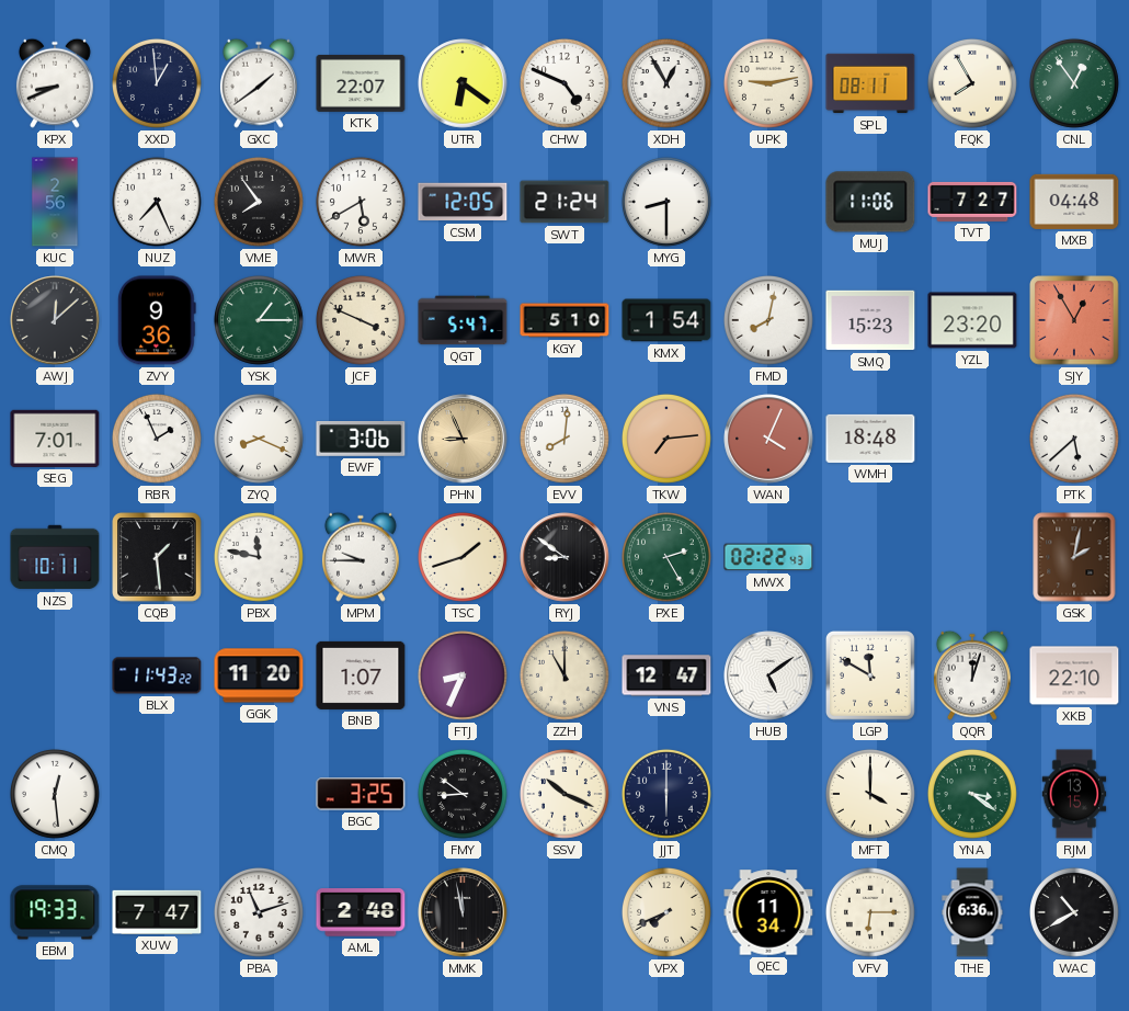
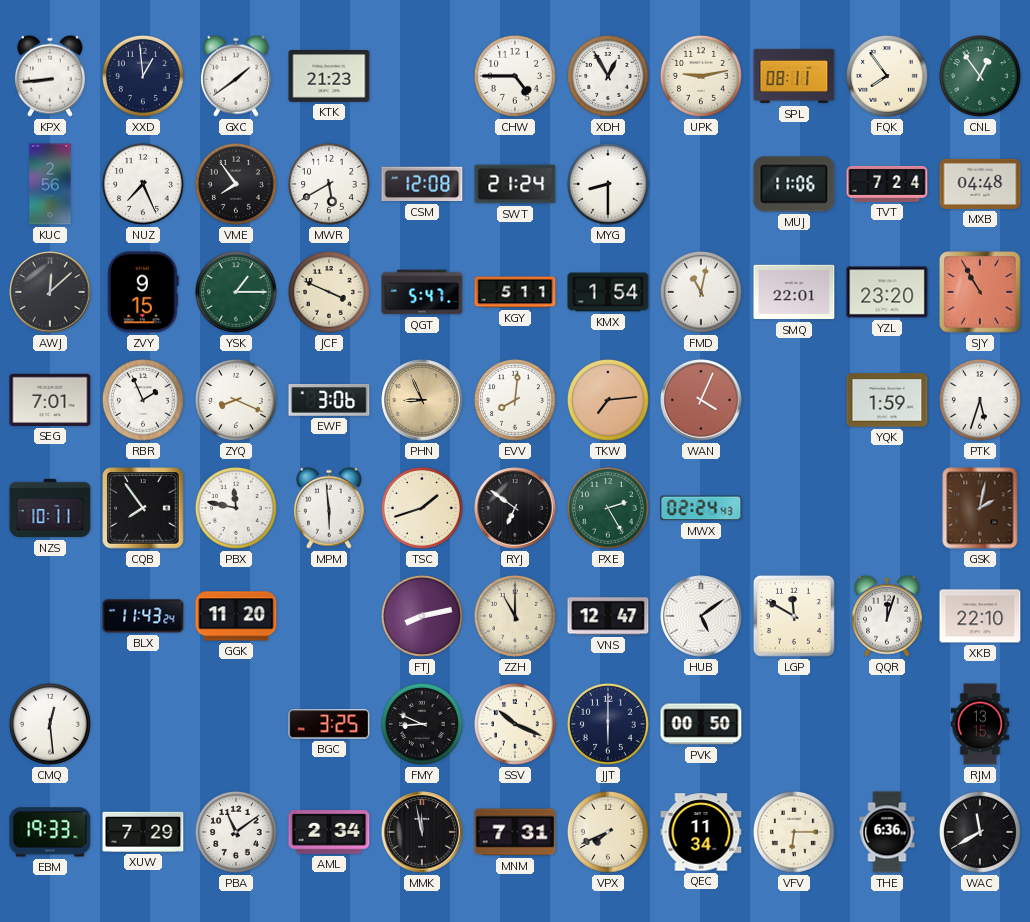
KPX: 8:41 -> 8:44
KTK: 22:07 -> 21:23
UTR: 6:21 -> none
CHW: 4:49 -> 4:45
FQK: 7:55 -> 7:54
CSM: 12:05 -> 12:08
TVT: 7:27 -> 7:24
ZVY: 9:36 -> 9:15
KGY: 5:10 -> 5:11
FMD: 8:02 -> 11:02
SMQ: 15:23 -> 22:01
SJY: 12:55 -> 10:55
WMH: 18:48 -> none
YQK: none -> 1:59
PTK: 5:38 -> 5:33
CQB: 1:29 -> 7:54
MPM: 9:45 -> 5:59
RYJ: 8:51 -> 6:51
MWX: 02:22 -> 02:24
BLX: 11:43:22 -> 11:43:24
BNB: 1:07 -> none
FTJ: 8:34 -> 8:13
FMY: 8:51 -> 8:49
PVK: none -> 00:50
MFT: 4:00 -> none
YNA: 3:21 -> none
XUW: 7:47 -> 7:29
PBA: 11:12 -> 11:09
AML: 2:48 -> 2:34
MNM: none -> 7:31
WAC: 10:40 -> 11:40
